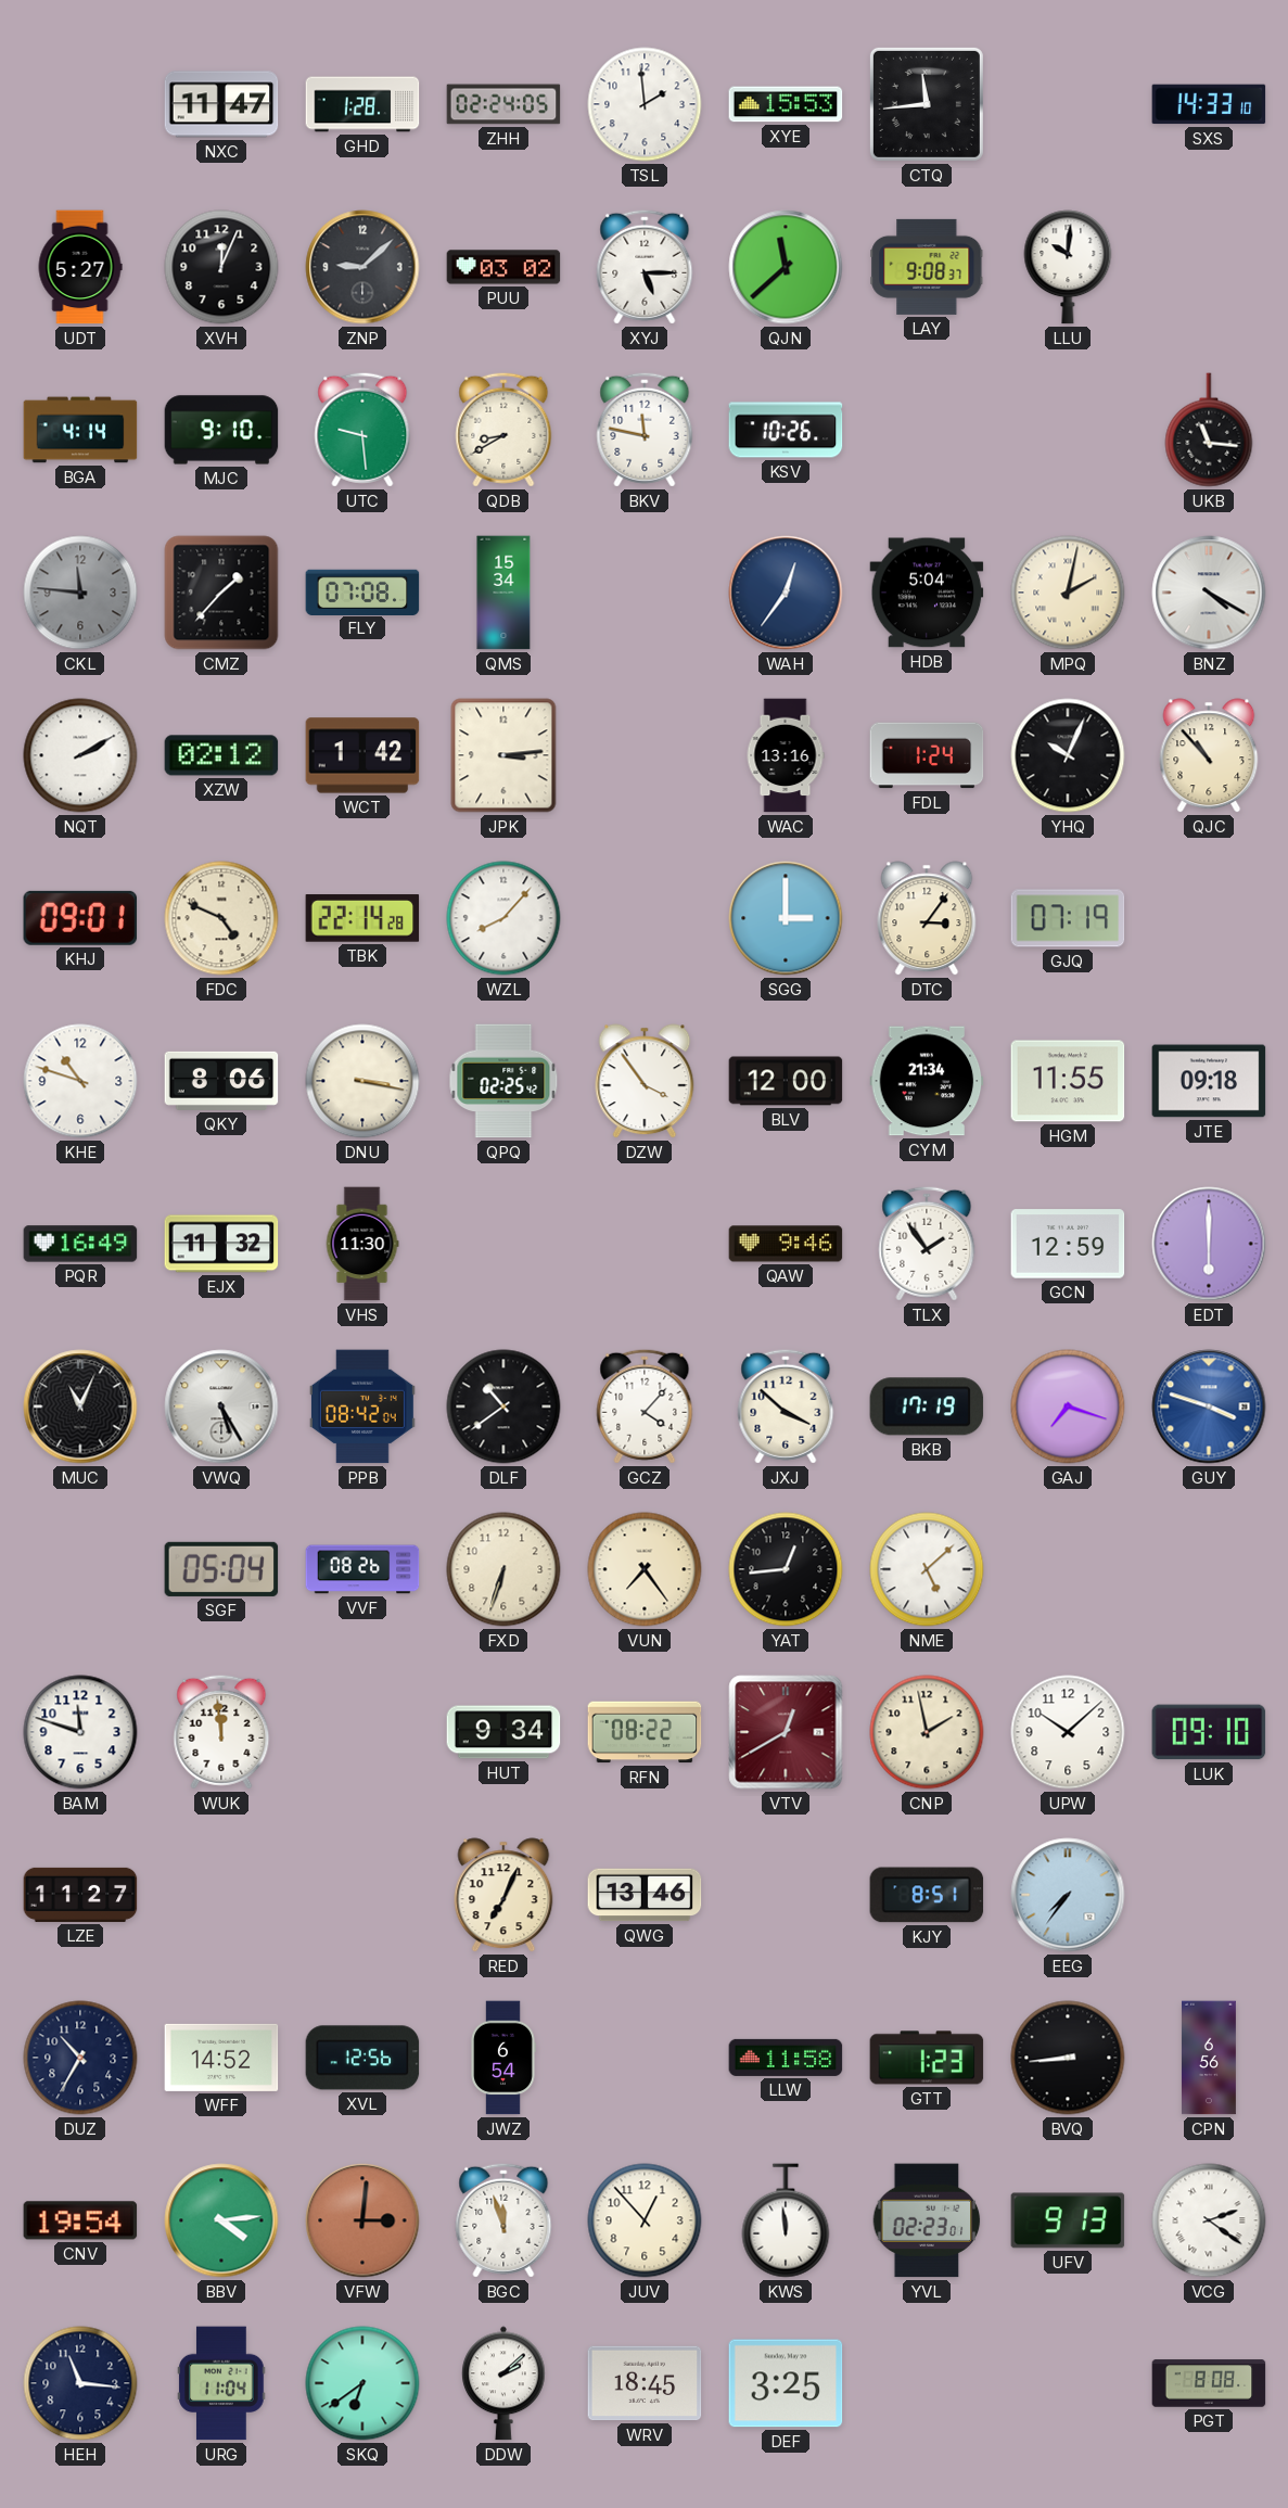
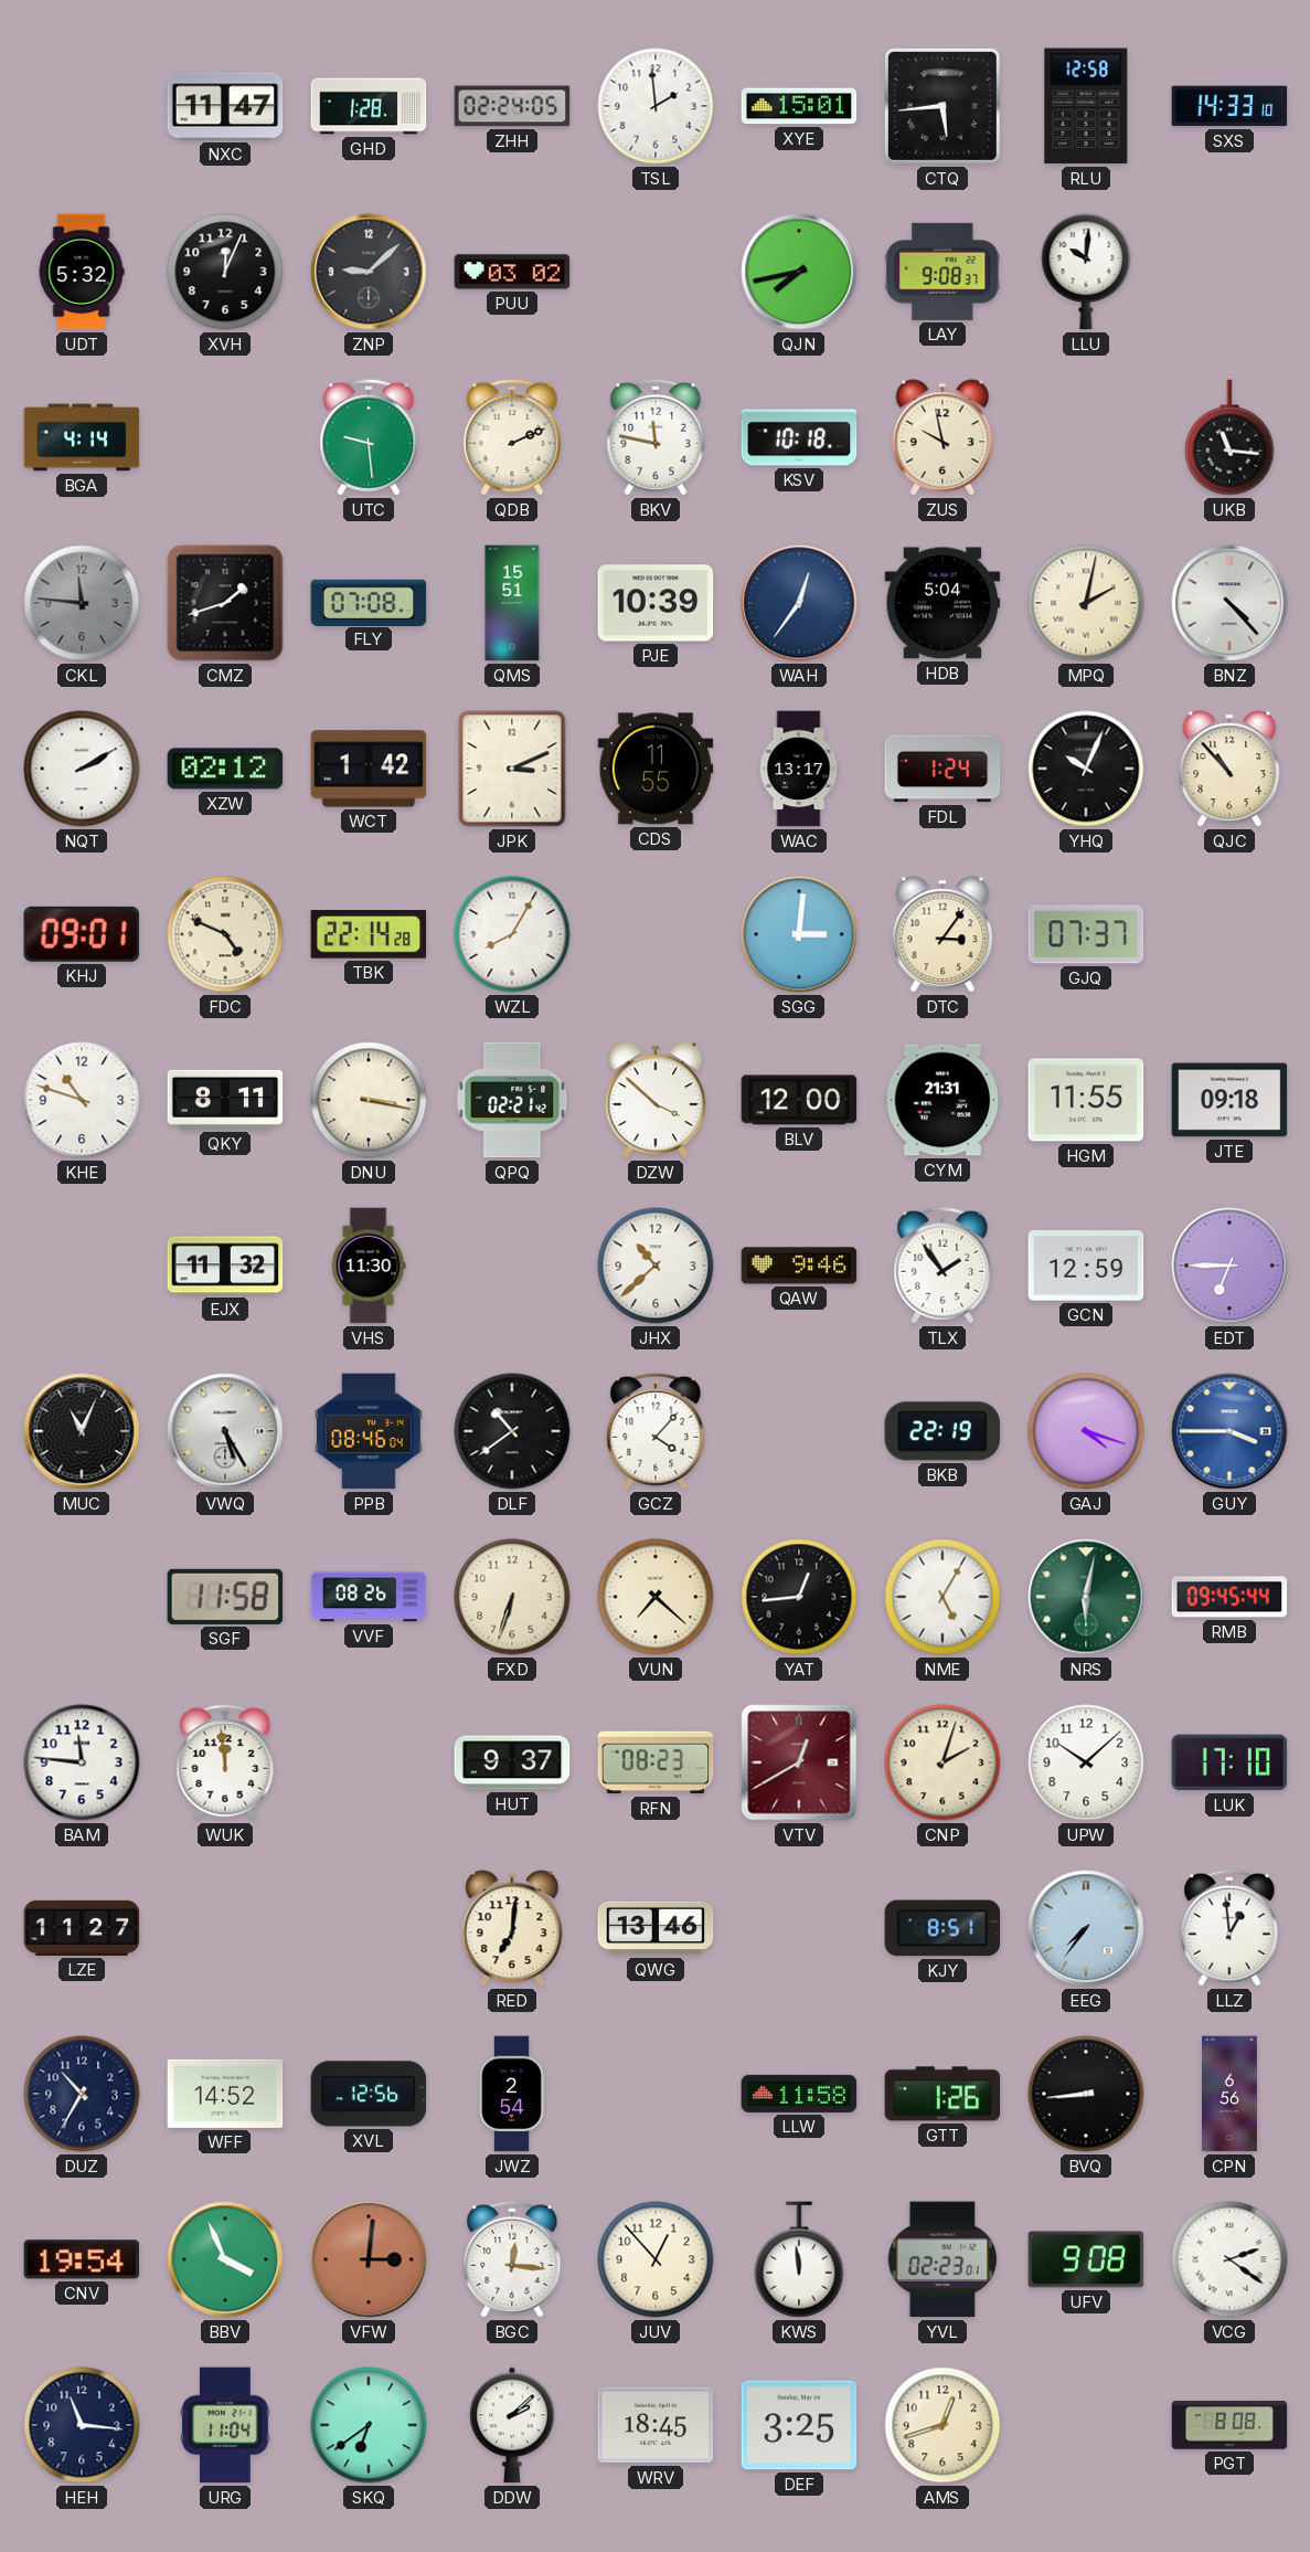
XYE: 15:53 -> 15:01
CTQ: 11:44 -> 5:44
RLU: none -> 12:58
UDT: 5:27 -> 5:32
XYJ: 5:15 -> none
QJN: 11:38 -> 7:43
MJC: 9:10 -> none
QDB: 8:40 -> 2:11
KSV: 10:26 -> 10:18
ZUS: none -> 9:58
CMZ: 1:37 -> 1:42
QMS: 15:34 -> 15:51
PJE: none -> 10:39
BNZ: 4:20 -> 4:23
JPK: 3:14 -> 3:11
CDS: none -> 11:55
WAC: 13:16 -> 13:17
WZL: 8:07 -> 8:05
SGG: 3:00 -> 3:01
GJQ: 07:19 -> 07:37
QKY: 8:06 -> 8:11
QPQ: 02:25 -> 02:21
DZW: 3:54 -> 3:52
CYM: 21:34 -> 21:31
PQR: 16:49 -> none
JHX: none -> 10:38
EDT: 6:00 -> 6:45
PPB: 08:42 -> 08:46
JXJ: 3:52 -> none
BKB: 17:19 -> 22:19
GAJ: 7:18 -> 4:18
GUY: 3:48 -> 3:45
SGF: 05:04 -> 11:58
VUN: 7:24 -> 7:22
NME: 5:08 -> 5:05
NRS: none -> 6:02
RMB: none -> 09:45
BAM: 11:48 -> 11:46
HUT: 9:34 -> 9:37
RFN: 08:22 -> 08:23
CNP: 1:58 -> 2:03
LUK: 09:10 -> 17:10
RED: 7:04 -> 7:01
LLZ: none -> 12:59
JWZ: 6:54 -> 2:54
GTT: 1:23 -> 1:26
BBV: 4:14 -> 3:56
BGC: 11:57 -> 12:16
UFV: 9:13 -> 9:08
AMS: none -> 12:42
